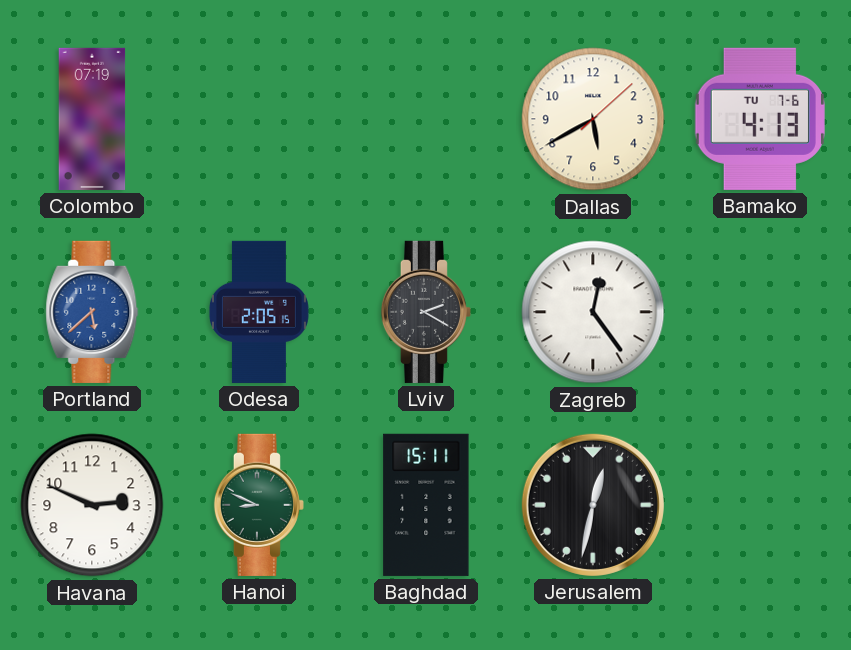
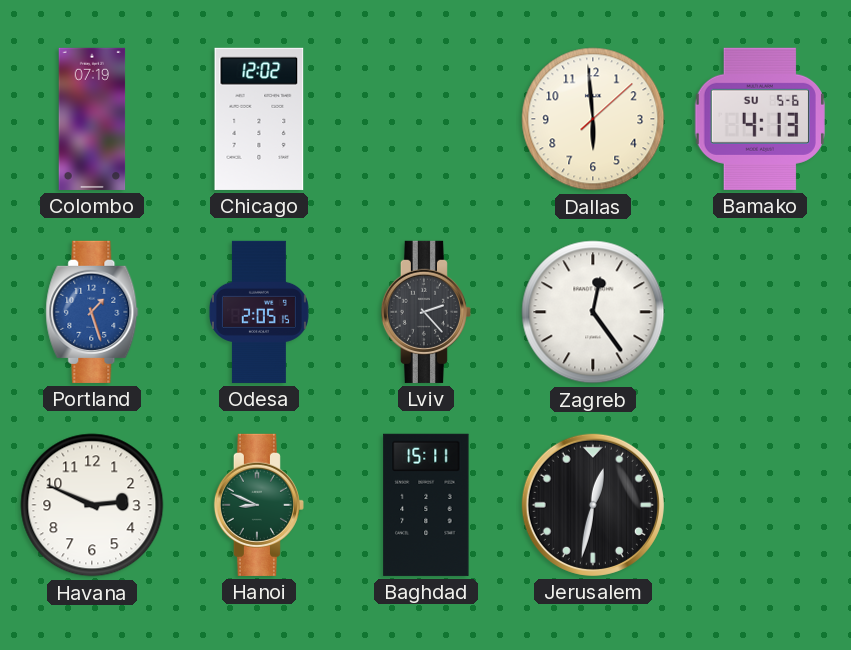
Chicago: none -> 12:02
Dallas: 5:40 -> 5:59
Bamako date: TU 7-6 -> SU 5-6
Portland: 5:38 -> 1:27
Lviv: 2:20 -> 2:23
